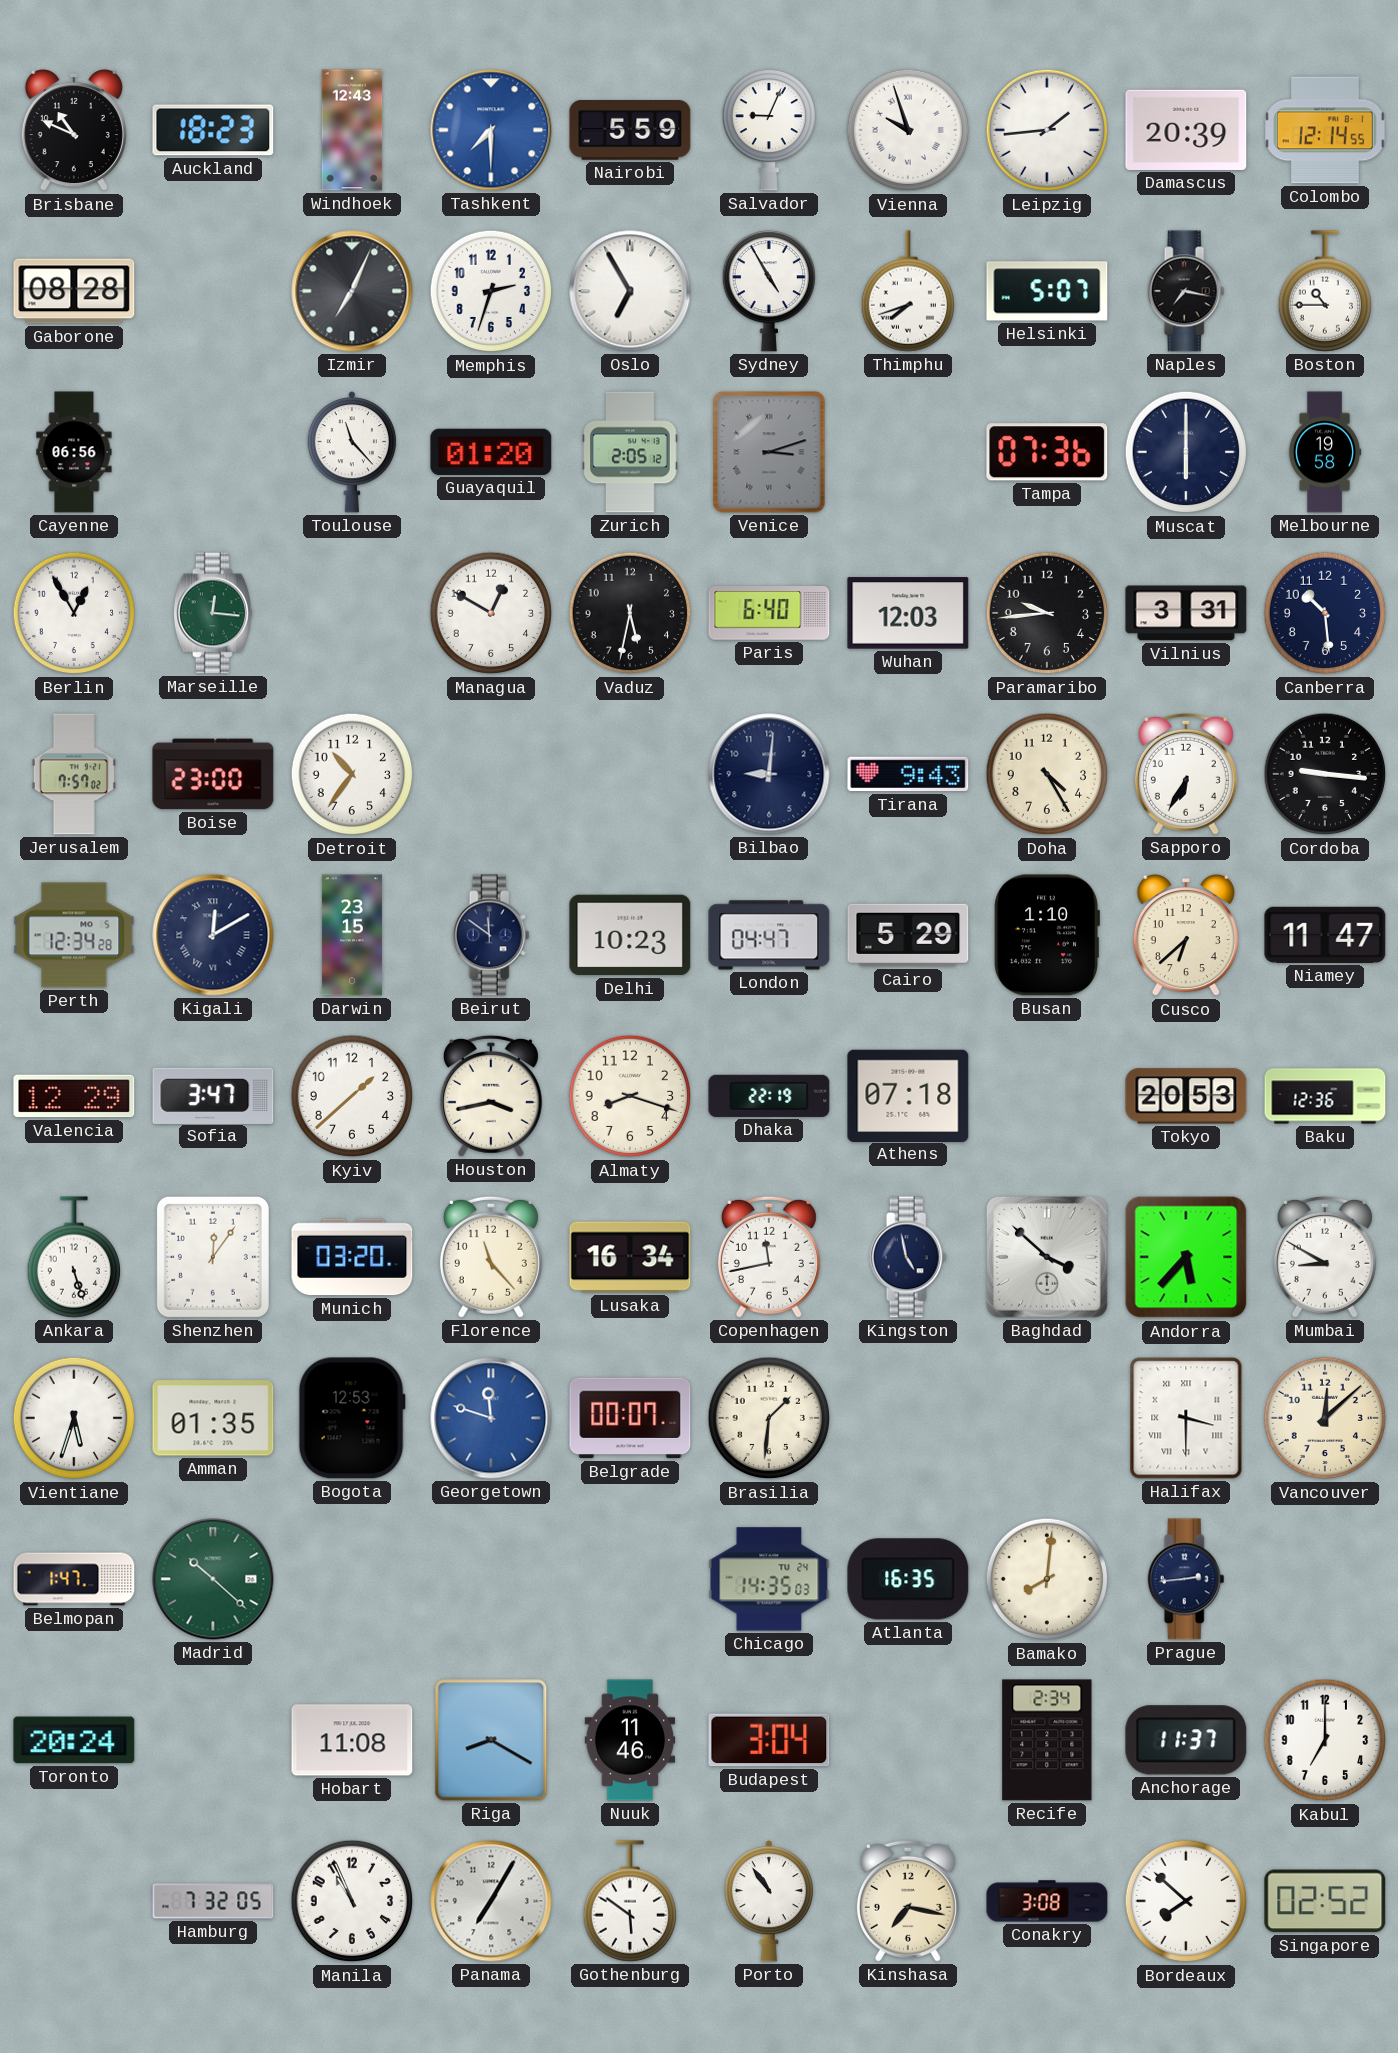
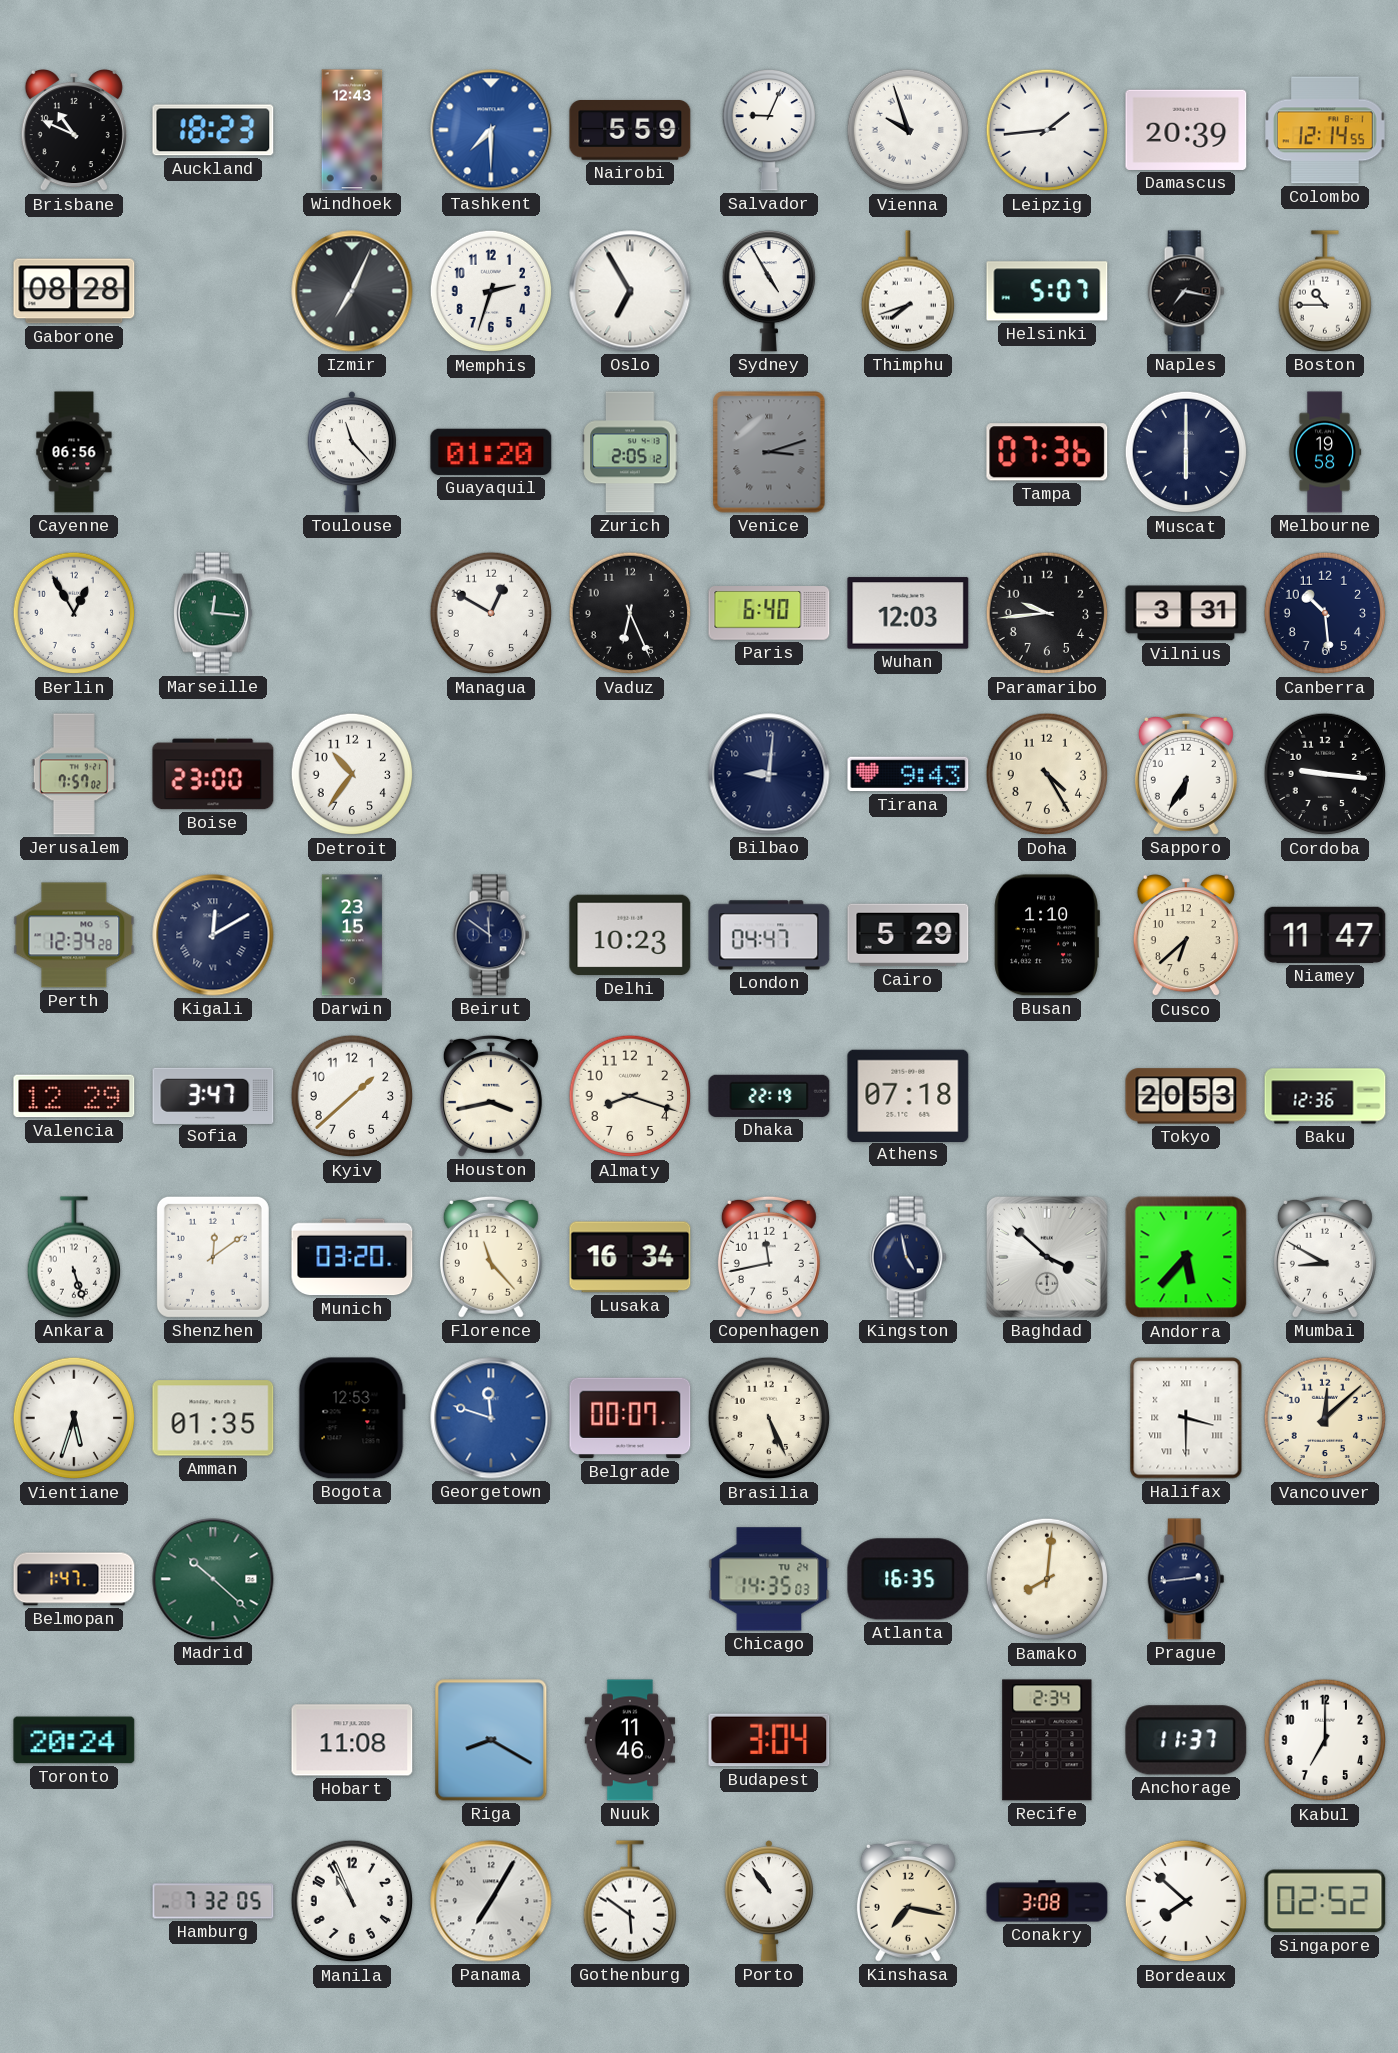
Vaduz: 5:32 -> 6:26
Shenzhen: 12:06 -> 12:09
Brasilia: 1:31 -> 5:26
